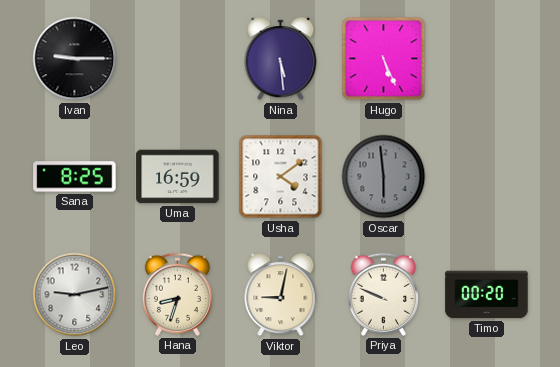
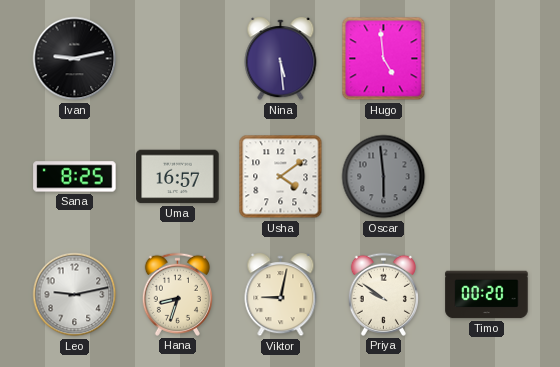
Ivan: 9:15 -> 9:13
Hugo: 5:26 -> 4:59
Uma: 16:59 -> 16:57
Priya: 9:49 -> 9:51
